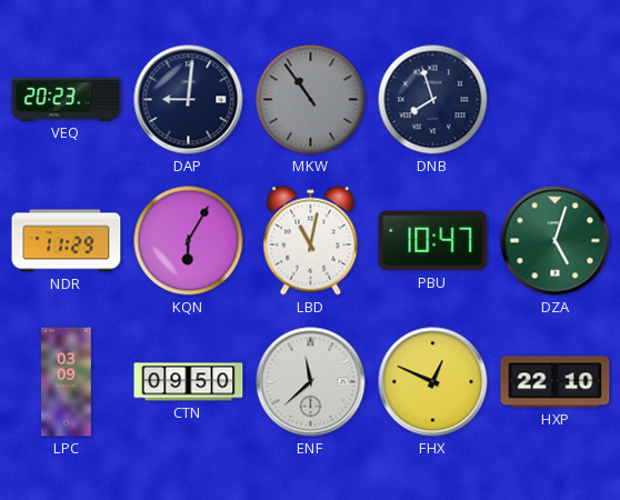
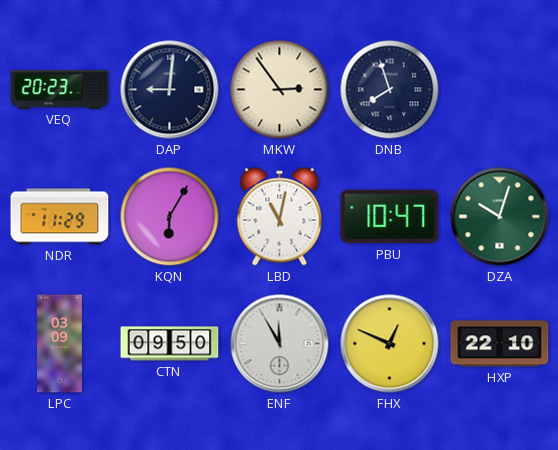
MKW: 10:54 -> 2:54
MKW dial: grey -> cream
DZA: 5:03 -> 10:03
ENF: 11:38 -> 11:55
